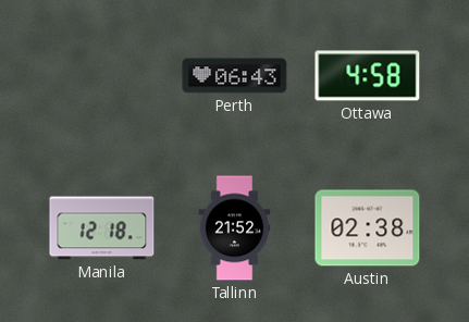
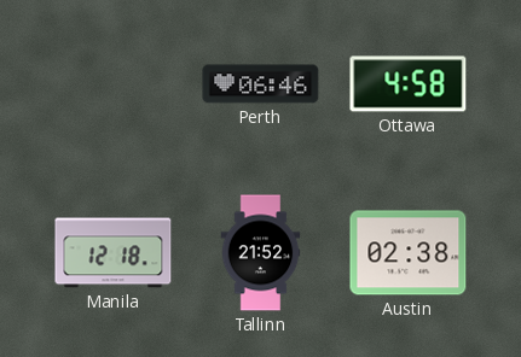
Perth: 06:43 -> 06:46
